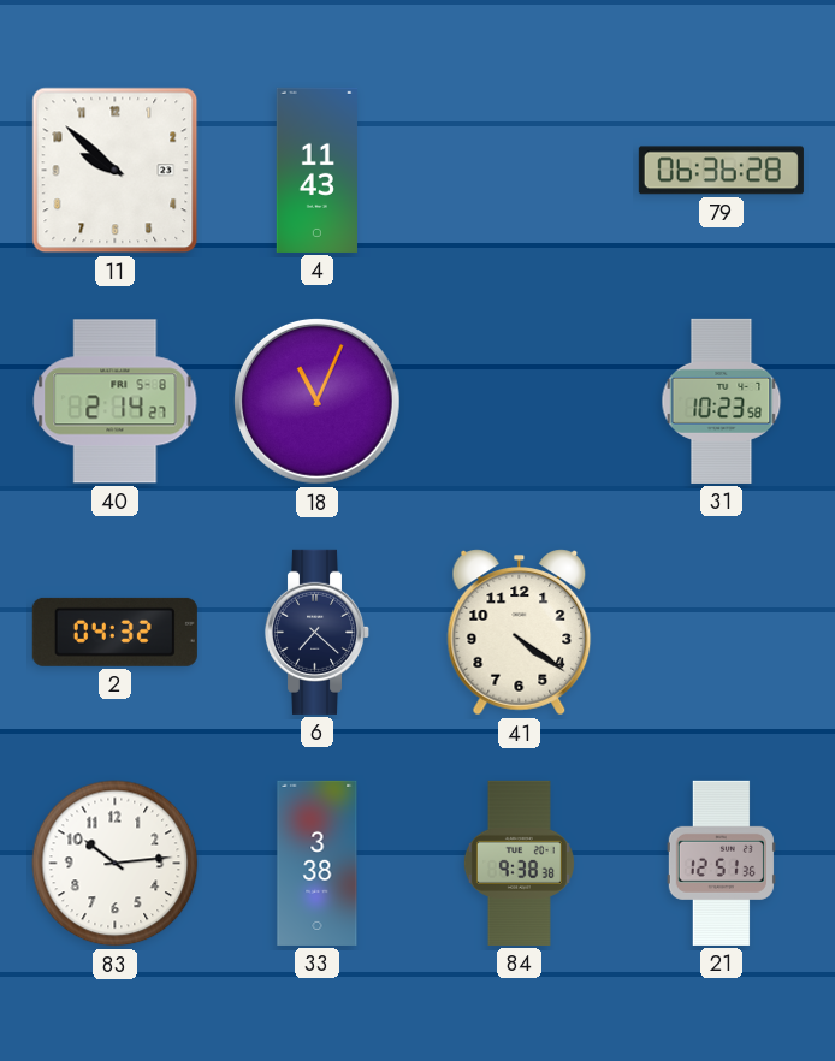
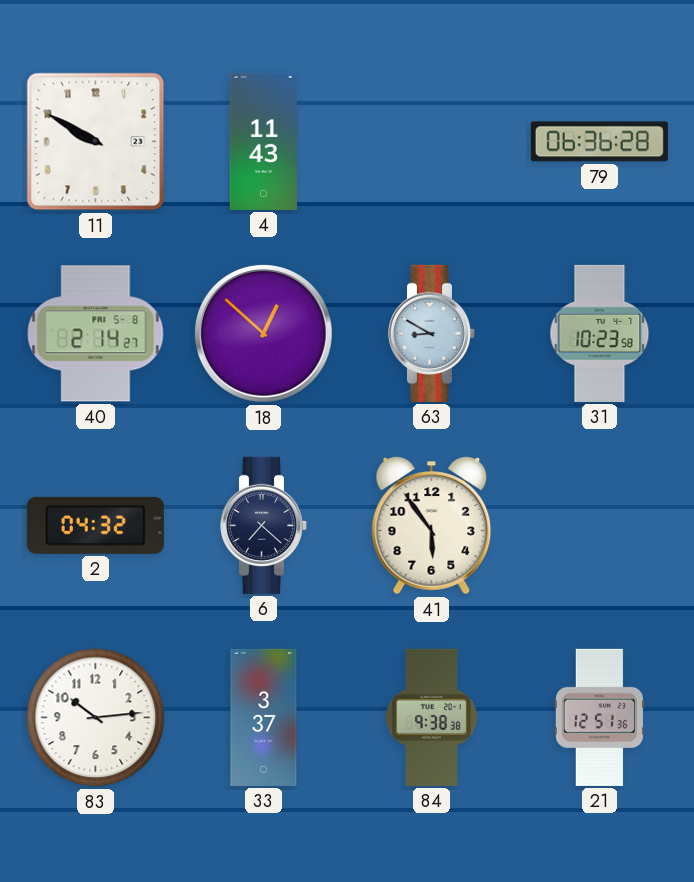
11: 9:52 -> 9:50
18: 11:04 -> 12:52
63: none -> 8:50
41: 4:21 -> 5:54
33: 3:38 -> 3:37
